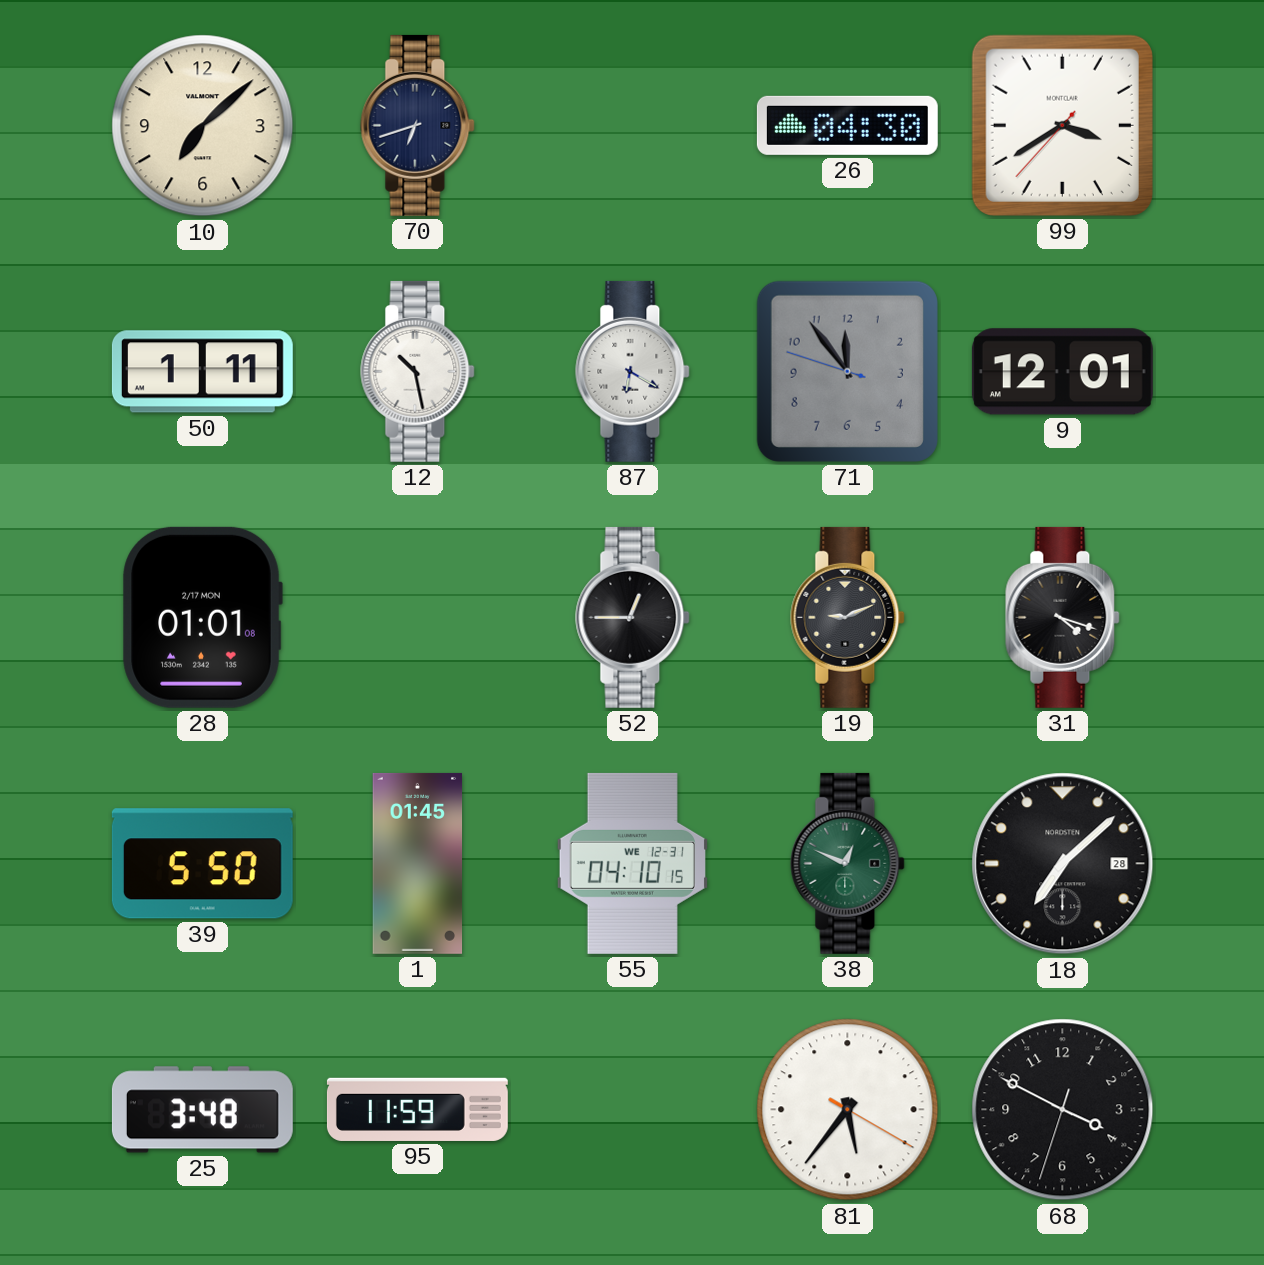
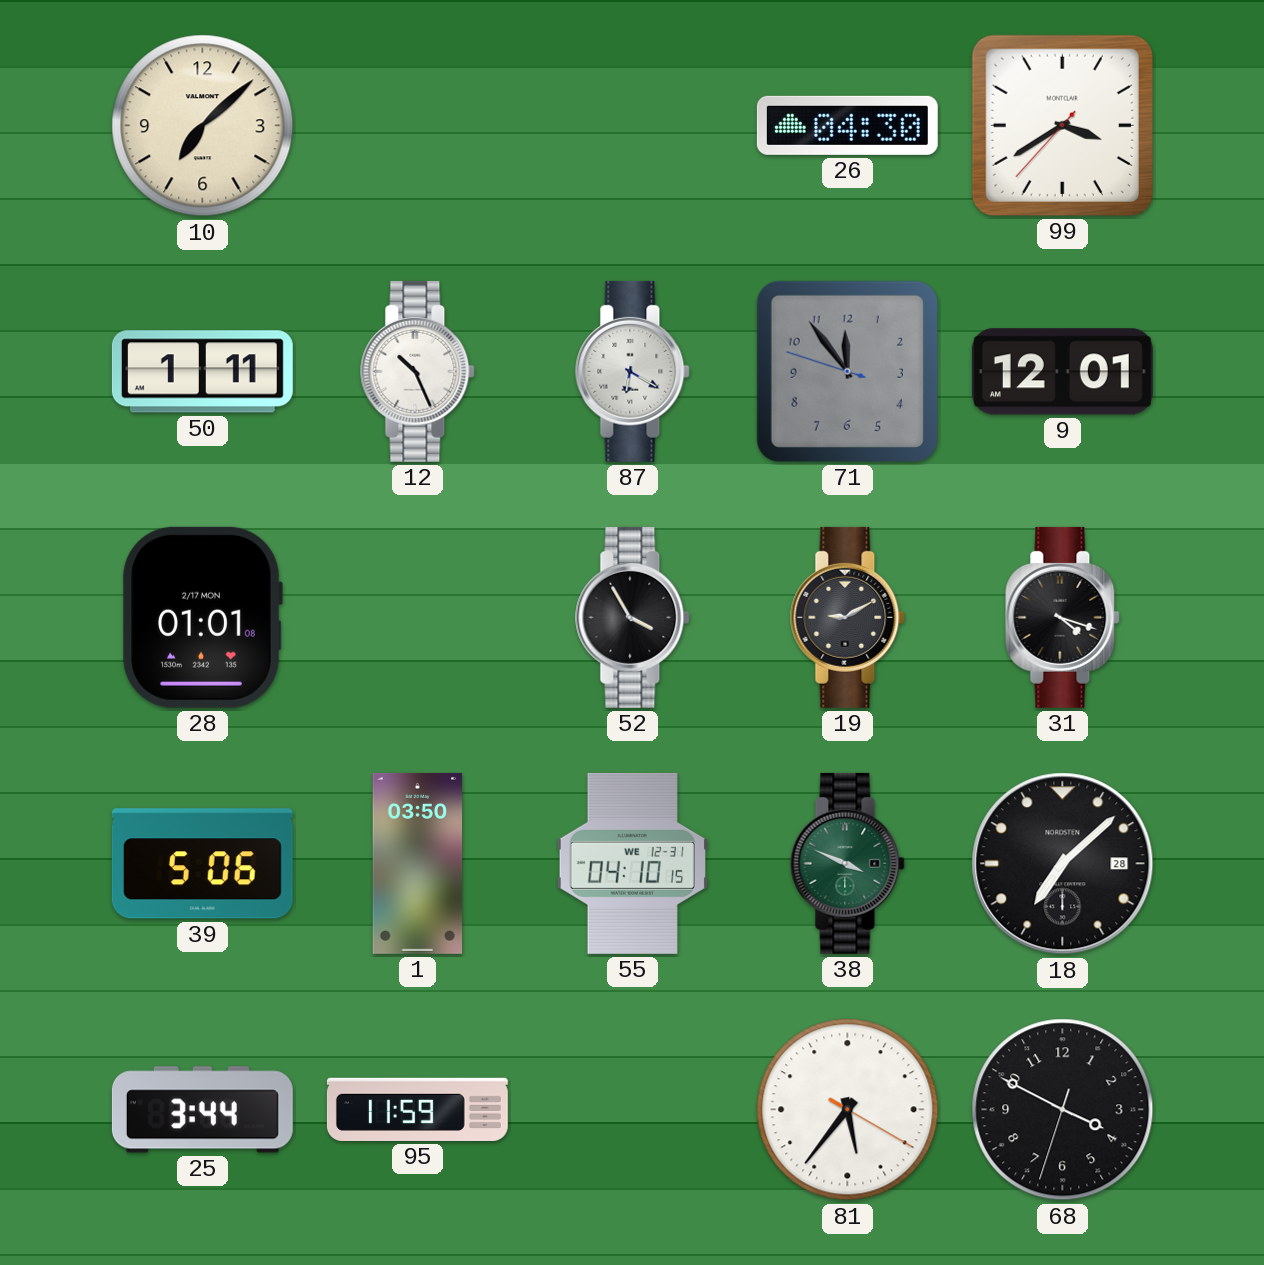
70: 6:42 -> none
12: 10:28 -> 10:26
52: 12:45 -> 3:55
19: 9:11 -> 9:10
39: 5:50 -> 5:06
1: 01:45 -> 03:50
38: 12:49 -> 3:49
25: 3:48 -> 3:44
